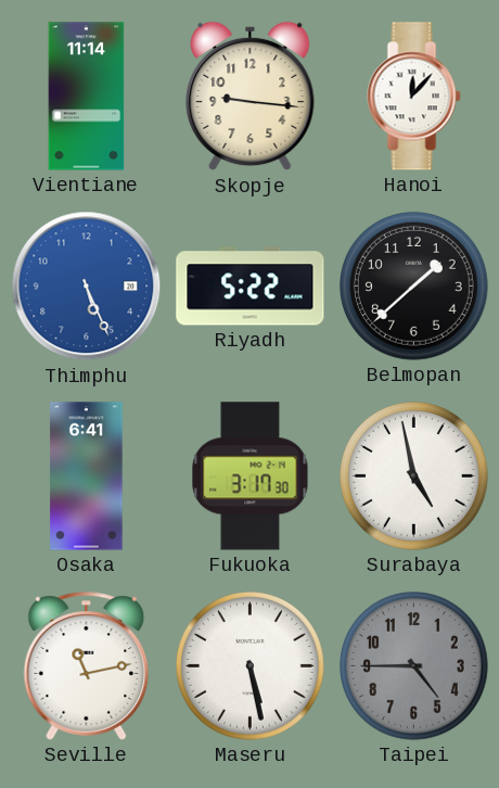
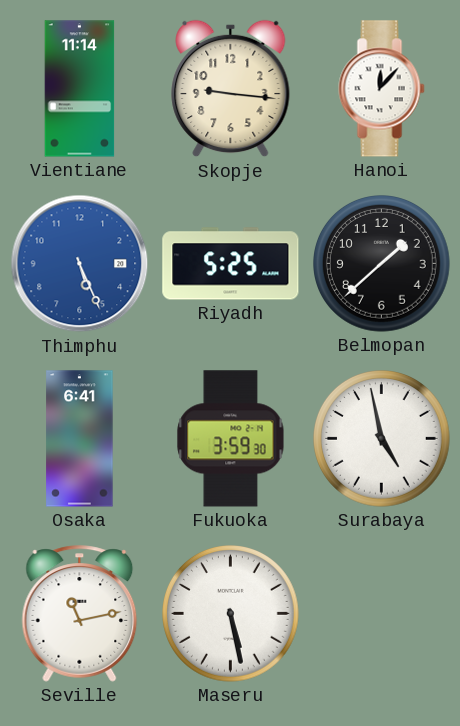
Riyadh: 5:22 -> 5:25
Fukuoka: 3:17 -> 3:59
Taipei: 4:45 -> none
